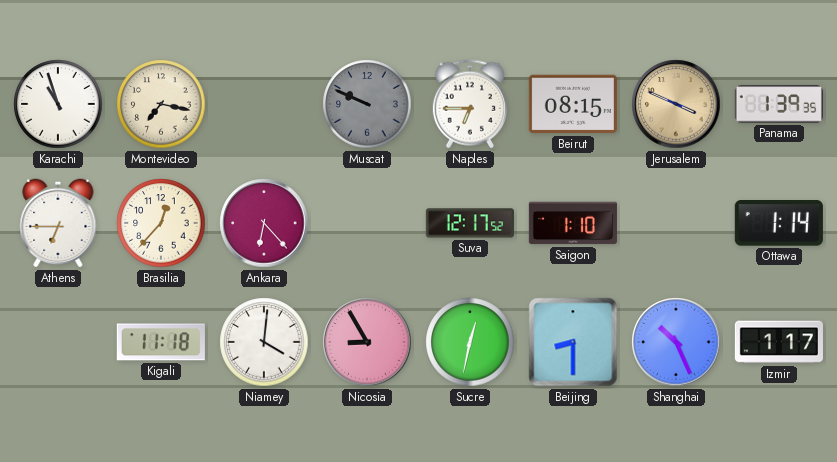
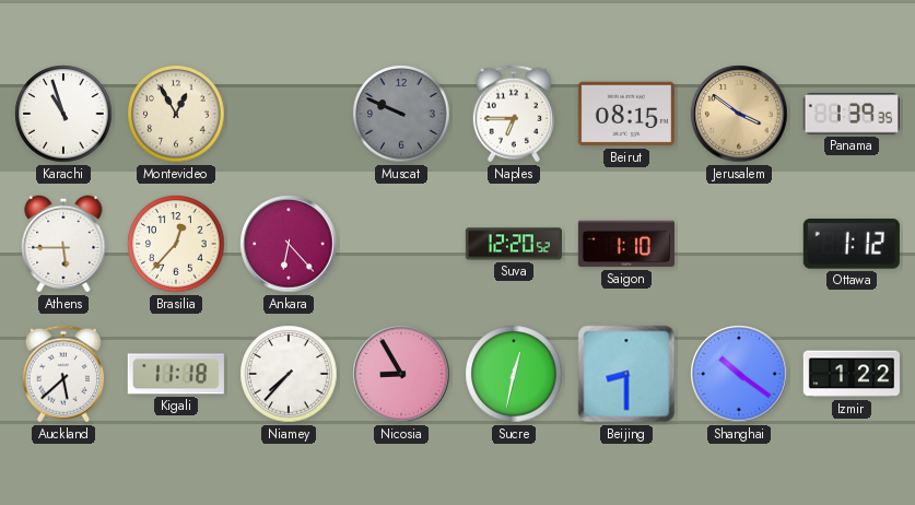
Montevideo: 7:17 -> 12:55
Jerusalem: 3:49 -> 3:51
Athens: 6:45 -> 5:45
Suva: 12:17 -> 12:20
Ottawa: 1:14 -> 1:12
Auckland: none -> 5:38
Niamey: 4:01 -> 7:37
Shanghai: 10:26 -> 10:21
Izmir: 1:17 -> 1:22
